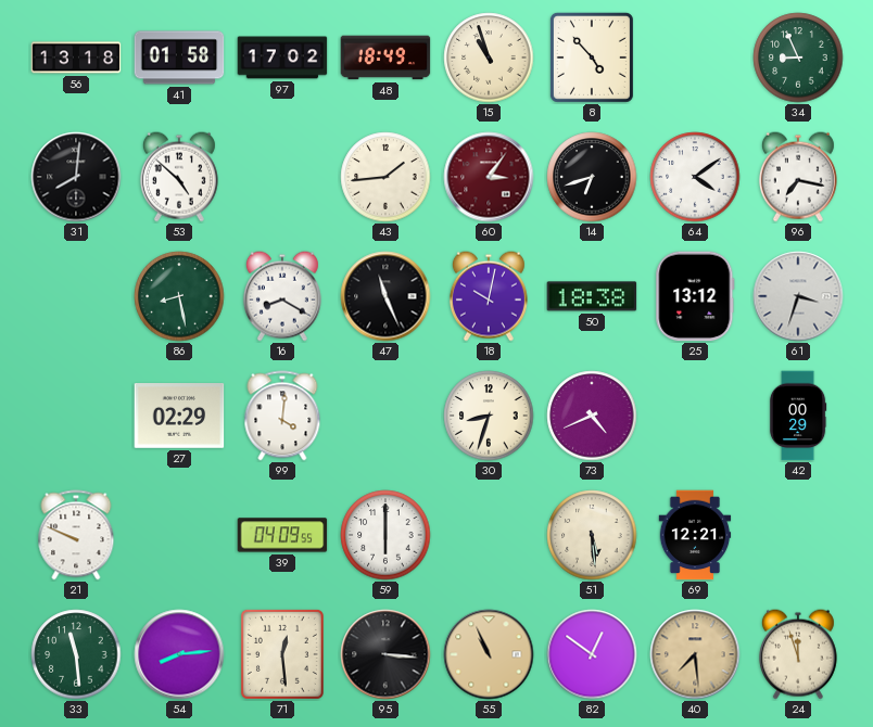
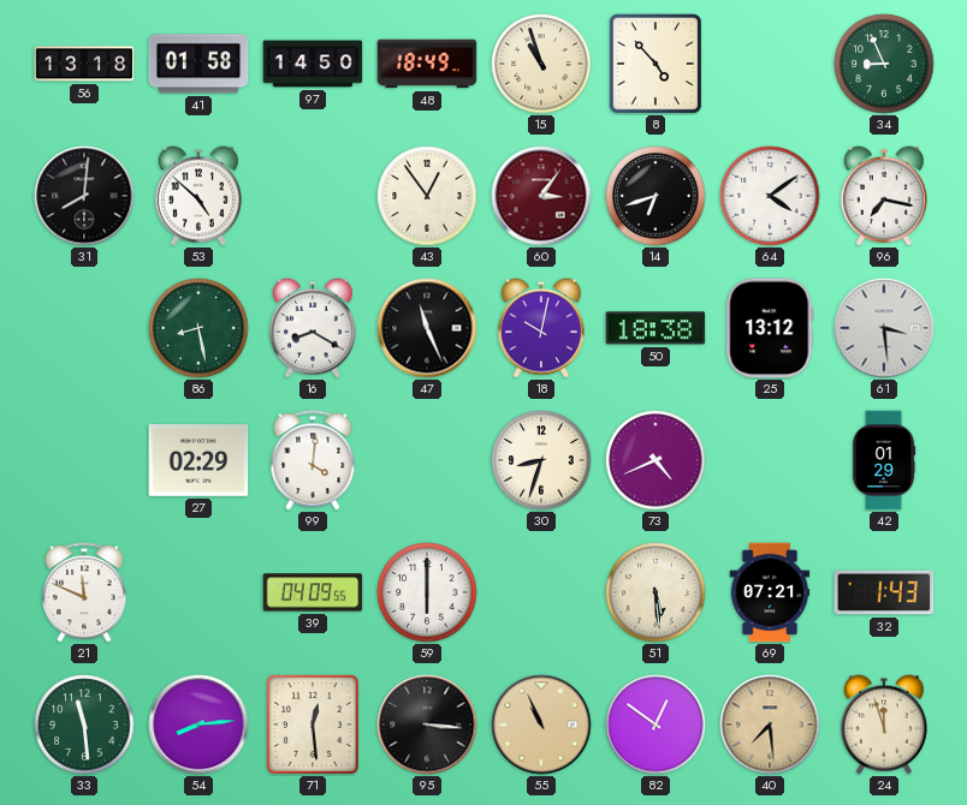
97: 17:02 -> 14:50
43: 1:44 -> 12:54
61: 3:33 -> 3:29
42: 00:29 -> 01:29
21: 9:49 -> 11:49
69: 12:21 -> 07:21
32: none -> 1:43
